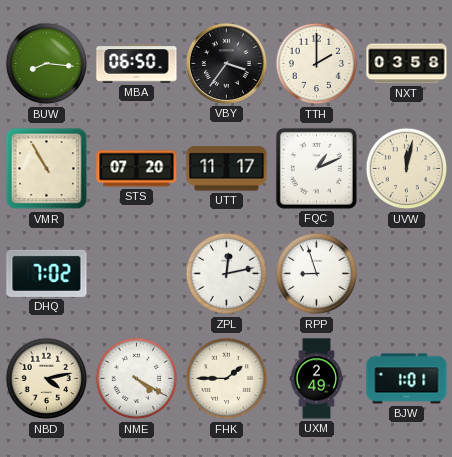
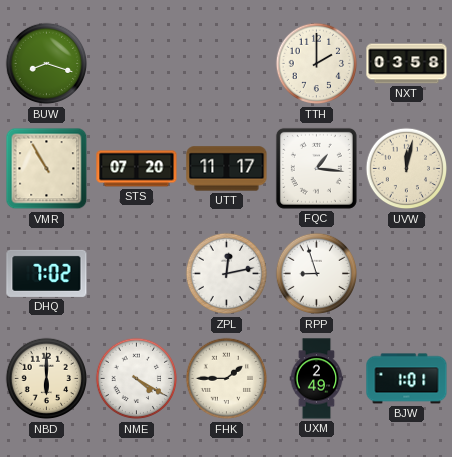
BUW: 8:16 -> 8:18
MBA: 06:50 -> none
VBY: 3:36 -> none
FQC: 1:11 -> 1:16
NBD: 4:13 -> 6:00
